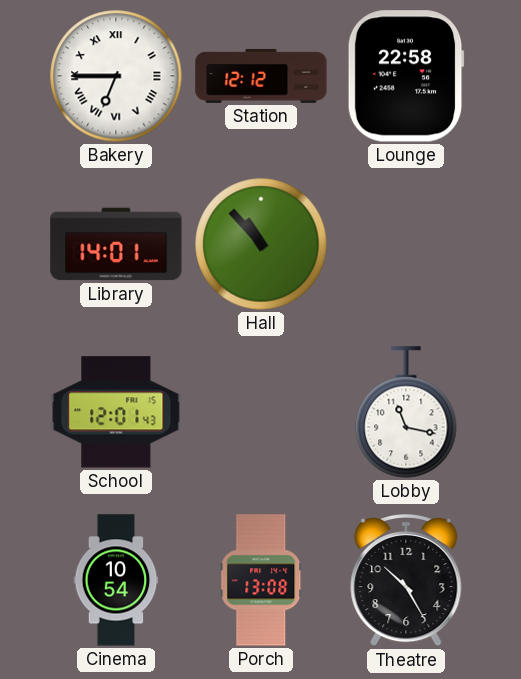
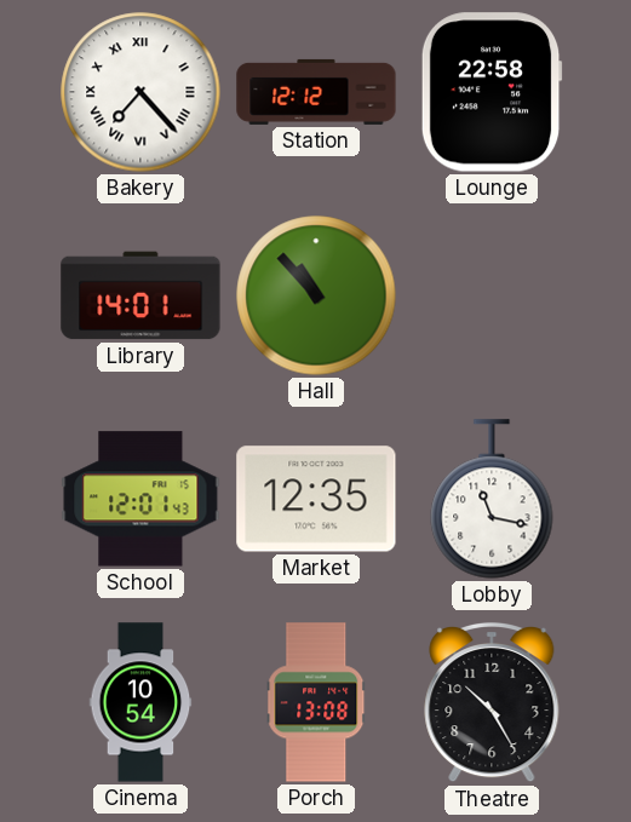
Bakery: 6:45 -> 7:23
Market: none -> 12:35
